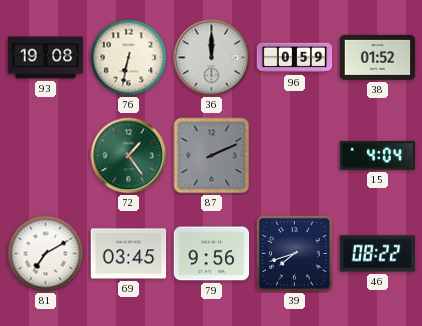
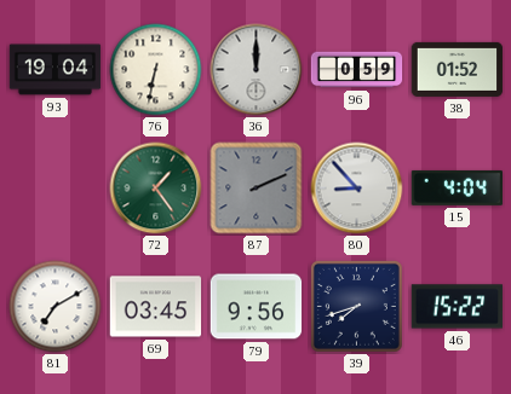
93: 19:08 -> 19:04
80: none -> 8:53
46: 08:22 -> 15:22
